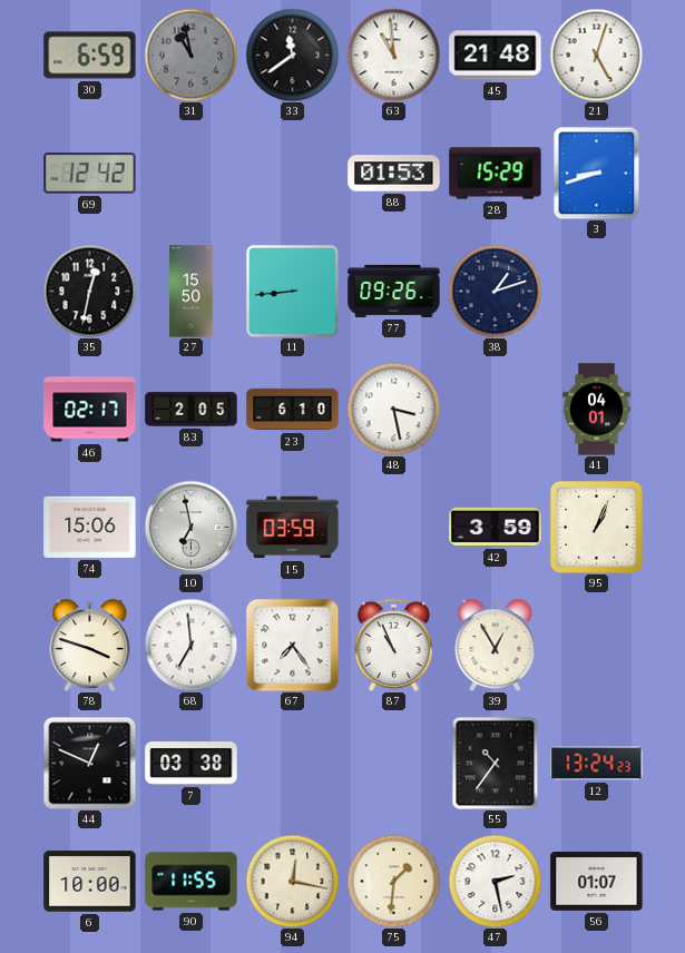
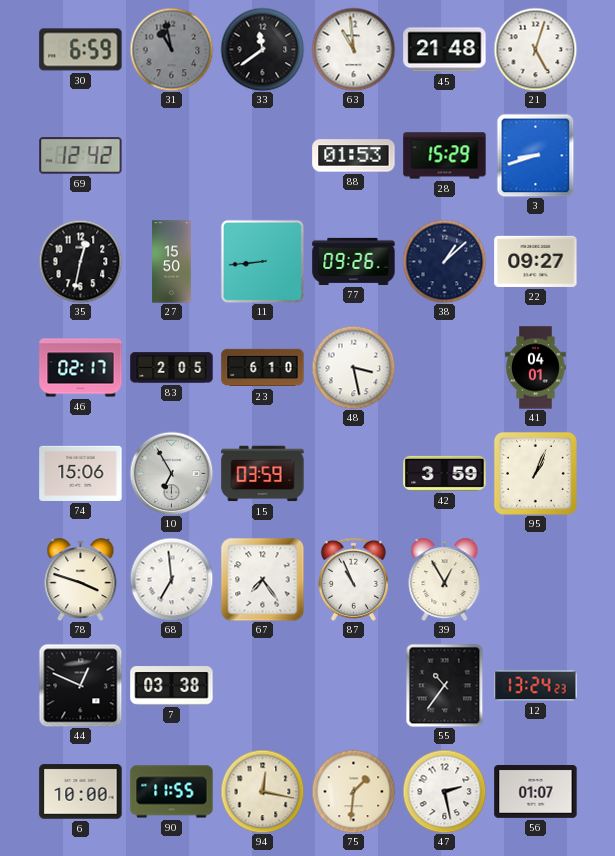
38: 1:12 -> 1:08
22: none -> 09:27
10: 6:58 -> 6:55
